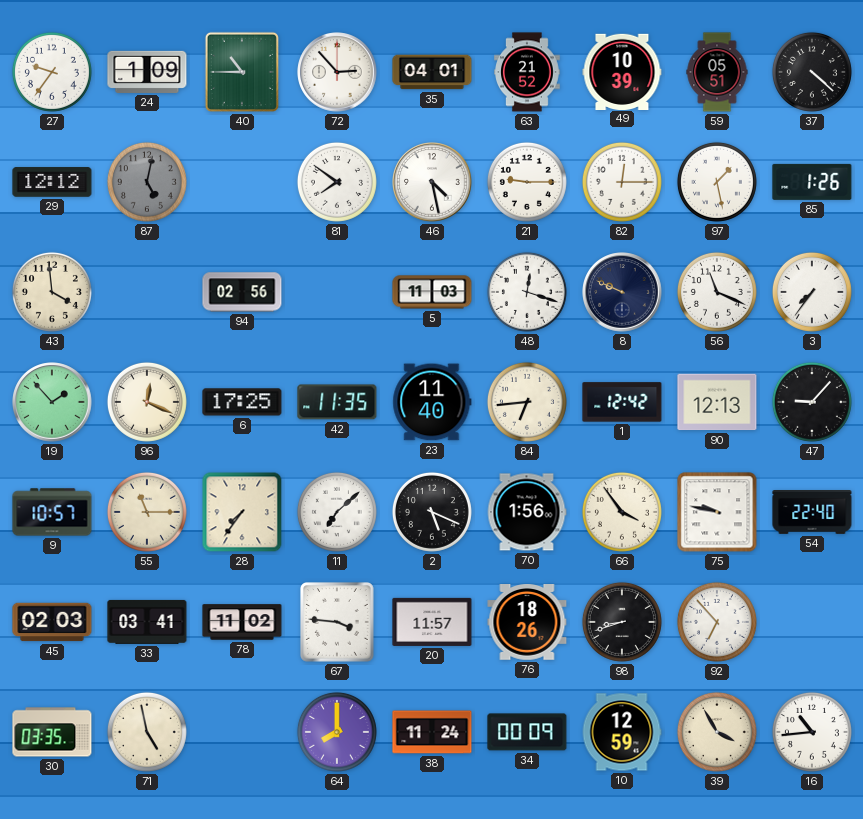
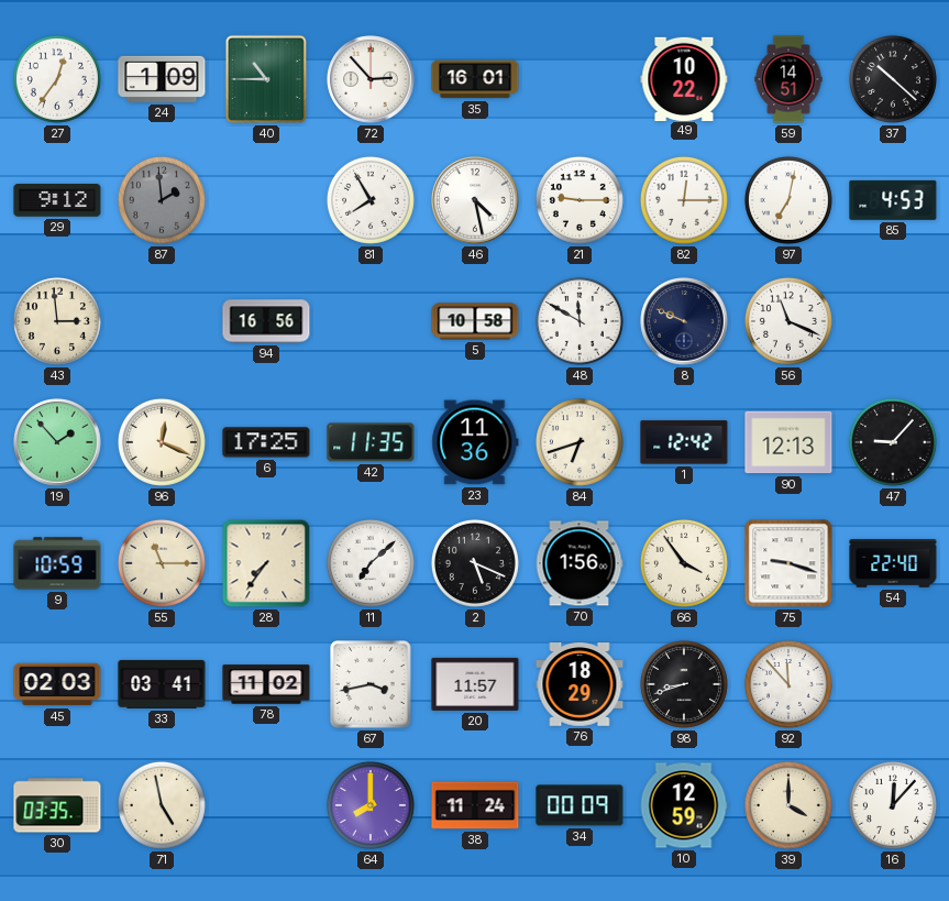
27: 9:36 -> 12:36
35: 04:01 -> 16:01
63: 21:52 -> none
49: 10:39 -> 10:22
59: 05:51 -> 14:51
37: 4:22 -> 10:22
29: 12:12 -> 9:12
87: 5:02 -> 1:59
81: 7:51 -> 7:55
97: 1:28 -> 7:02
85: 1:26 -> 4:53
43: 3:59 -> 2:59
94: 02:56 -> 16:56
5: 11:03 -> 10:58
48: 12:18 -> 11:50
3: 7:36 -> none
23: 11:40 -> 11:36
84: 6:44 -> 6:42
9: 10:57 -> 10:59
75: 9:47 -> 9:18
67: 3:46 -> 3:43
76: 18:26 -> 18:29
92: 6:53 -> 11:53
39: 3:55 -> 4:00
16: 10:44 -> 12:07
